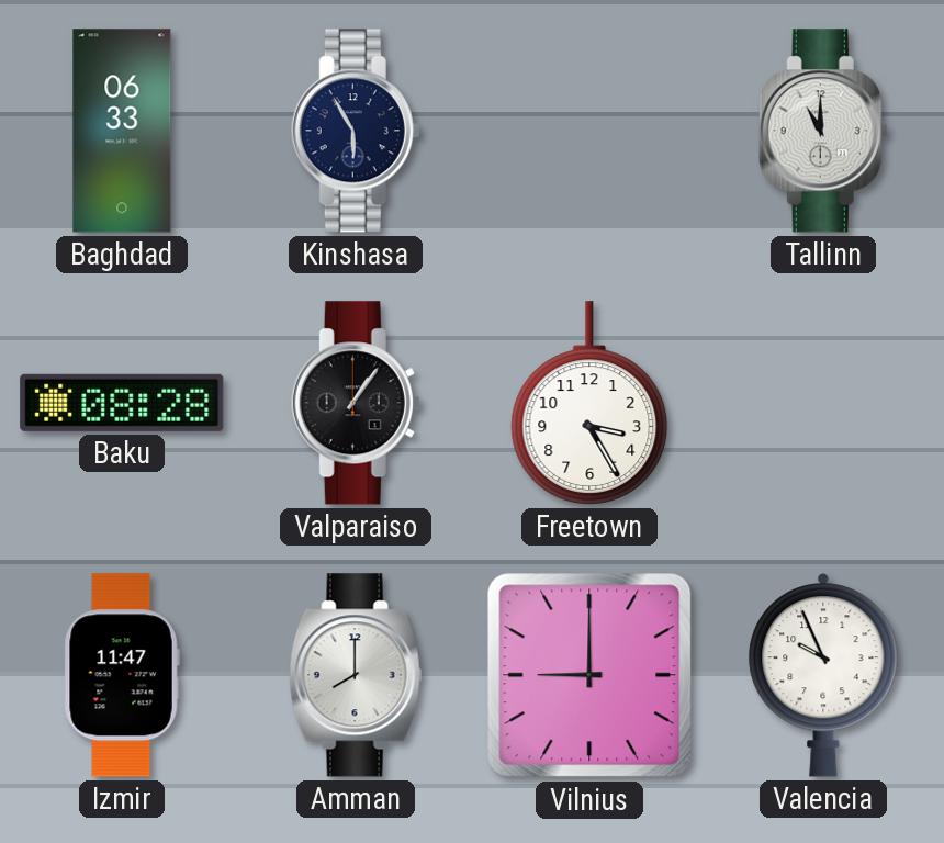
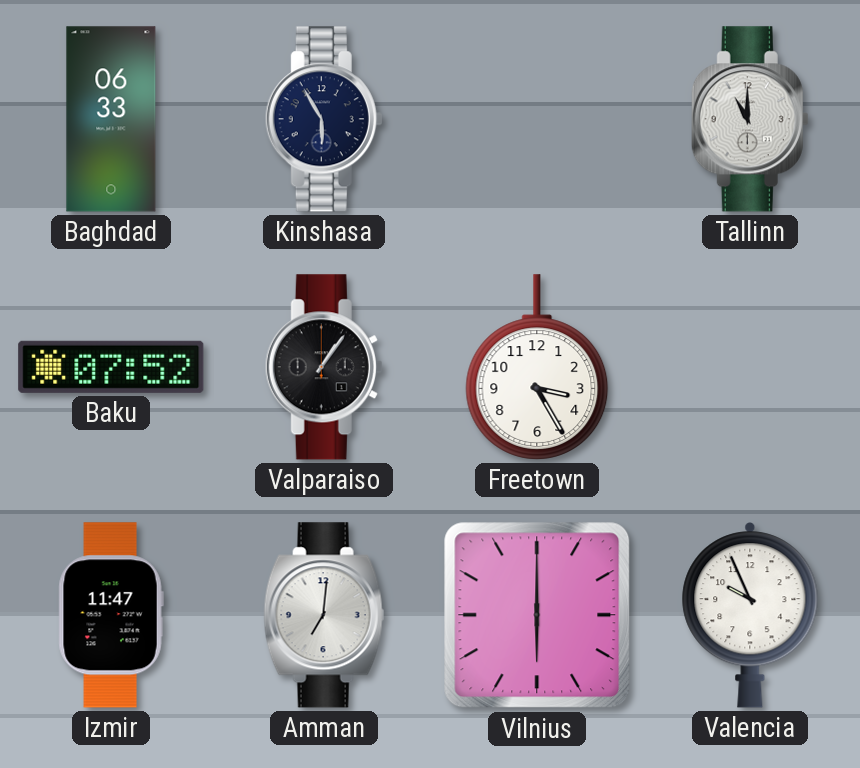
Baku: 08:28 -> 07:52
Amman: 8:00 -> 7:01
Vilnius: 9:00 -> 6:00
